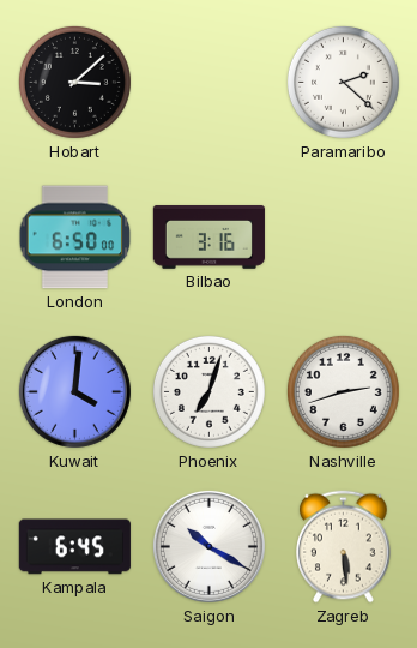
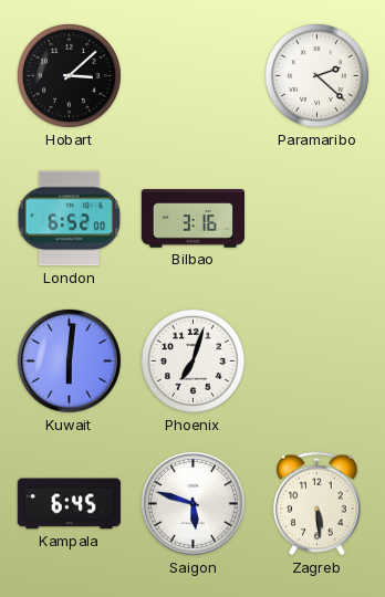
London: 6:50 -> 6:52
Kuwait: 4:01 -> 6:01
Nashville: 2:42 -> none
Saigon: 10:20 -> 5:48
